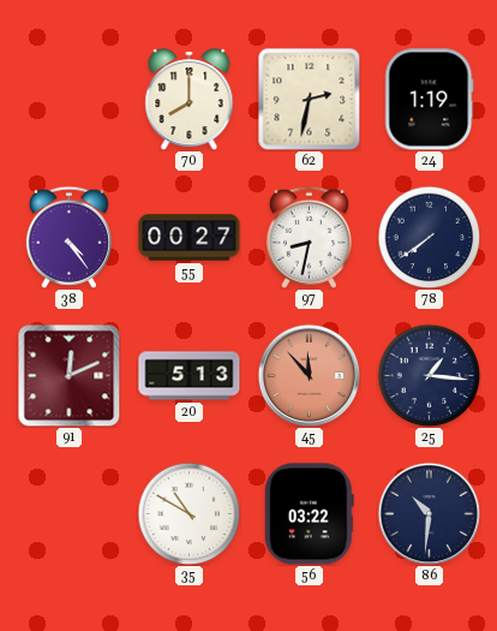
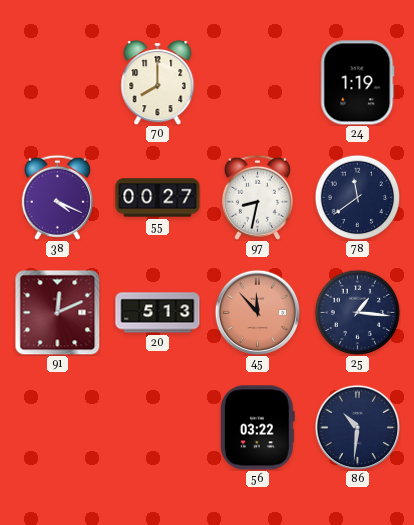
62: 2:32 -> none
38: 4:24 -> 4:19
78: 7:39 -> 11:39
35: 10:50 -> none
